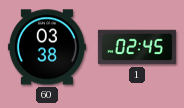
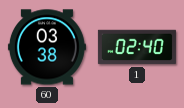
1: 02:45 -> 02:40
